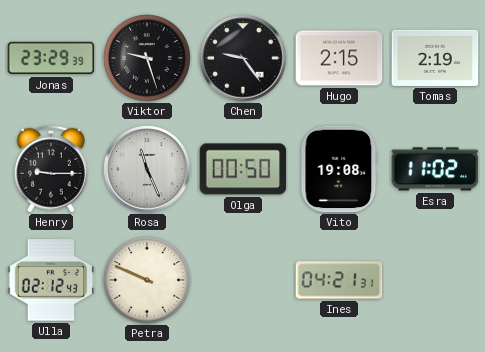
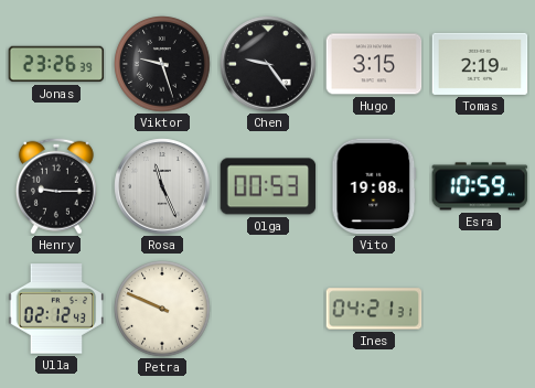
Jonas: 23:29 -> 23:26
Hugo: 2:15 -> 3:15
Olga: 00:50 -> 00:53
Esra: 11:02 -> 10:59
